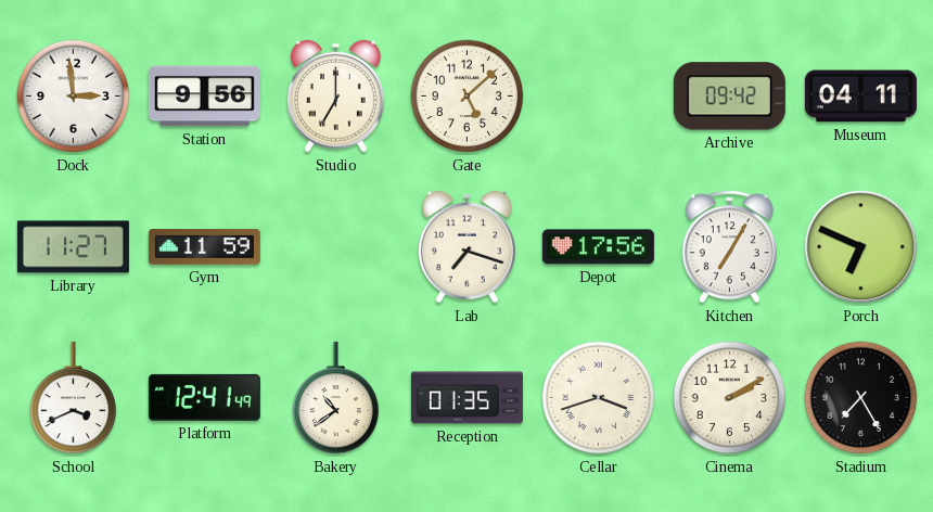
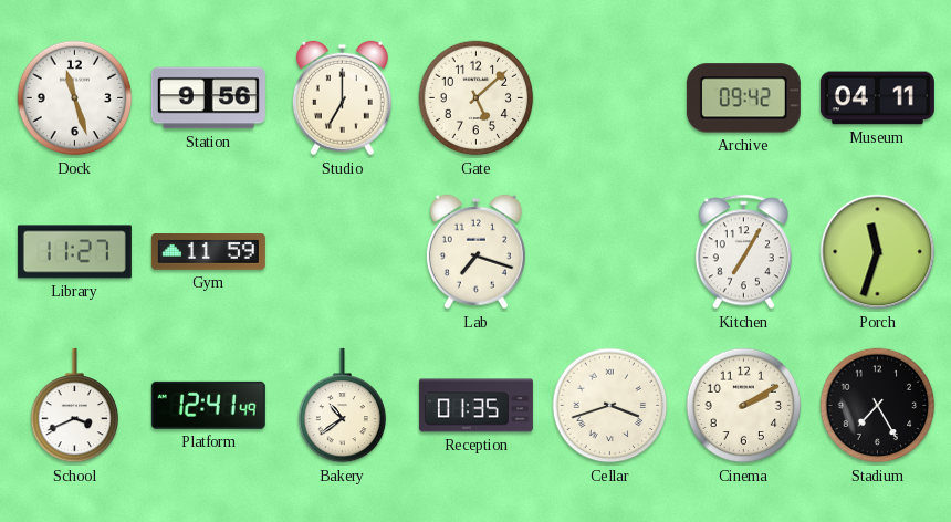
Dock: 2:59 -> 11:27
Depot: 17:56 -> none
Porch: 6:49 -> 11:33
